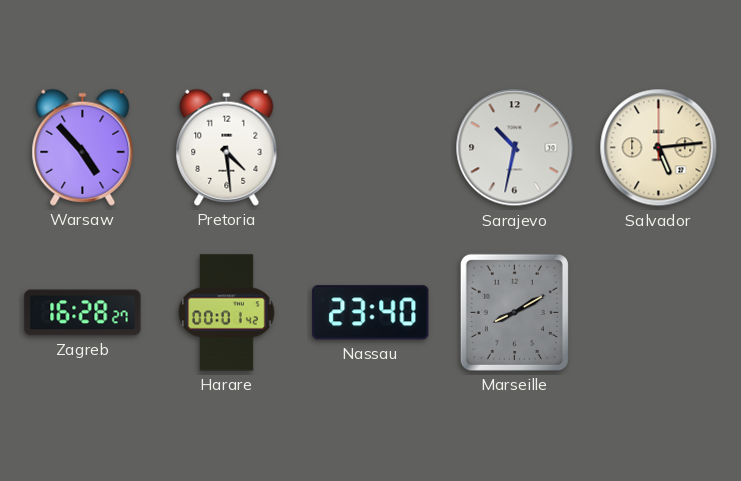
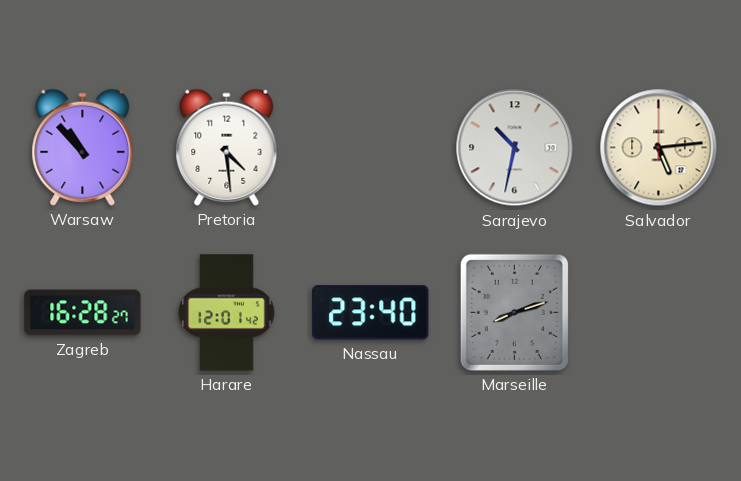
Warsaw: 4:53 -> 10:53
Harare: 00:01 -> 12:01
Marseille: 8:10 -> 8:12
